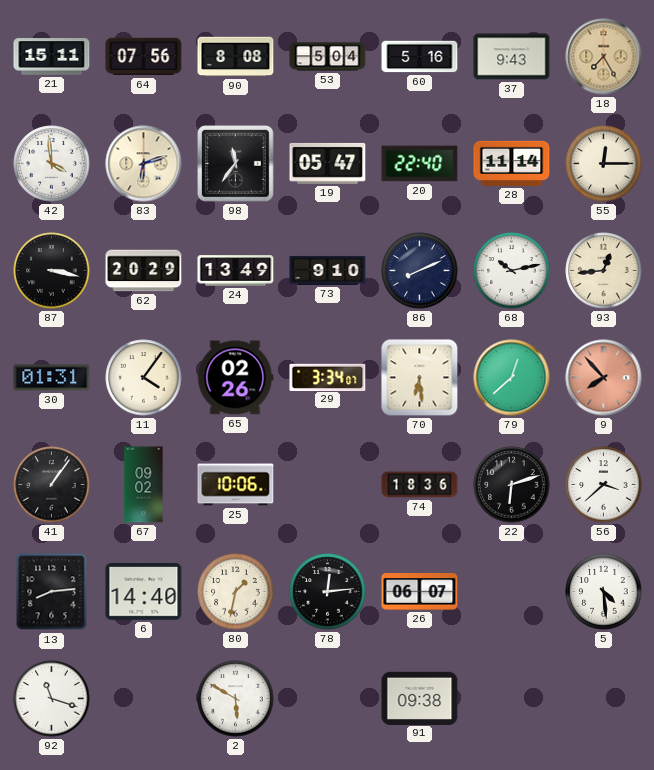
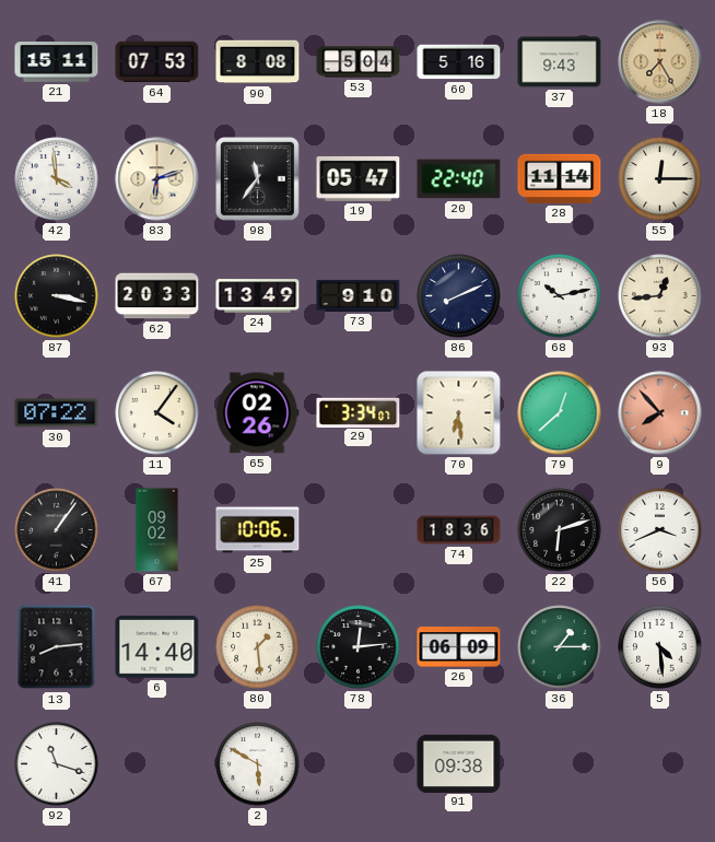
64: 07:56 -> 07:53
62: 20:29 -> 20:33
30: 01:31 -> 07:22
56: 3:38 -> 3:41
80: 1:32 -> 1:29
26: 06:07 -> 06:09
36: none -> 1:15
